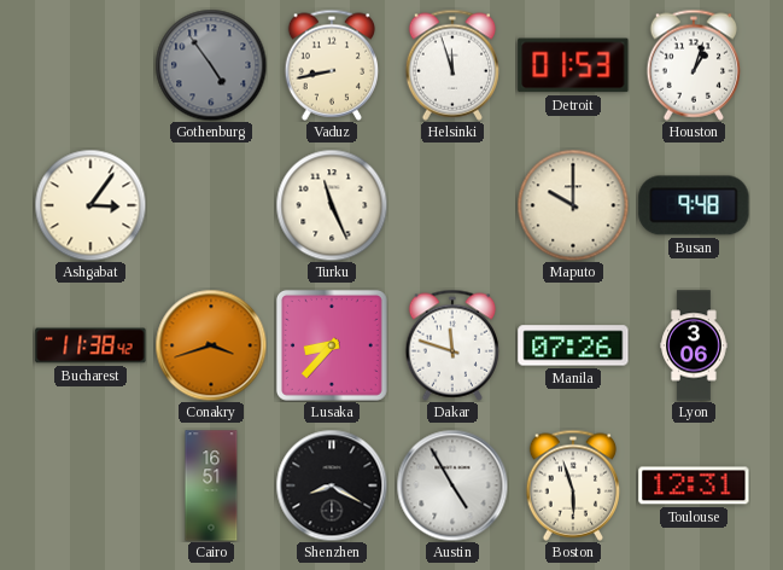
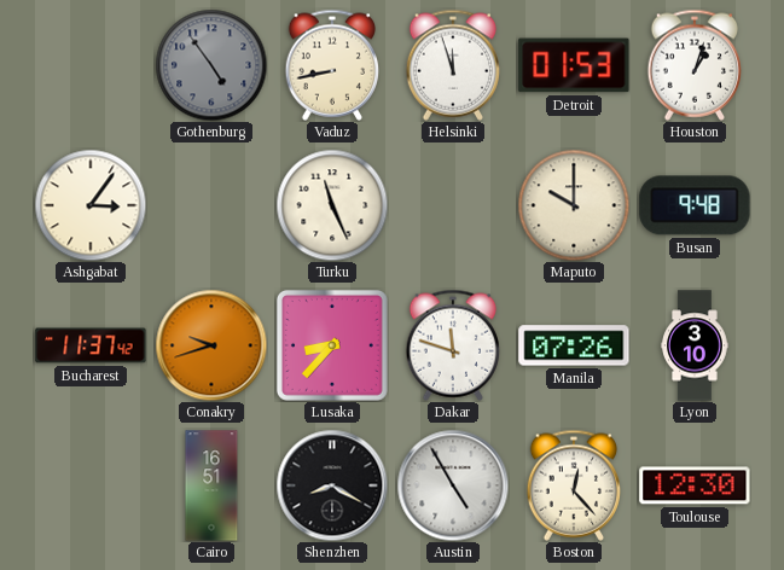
Bucharest: 11:38 -> 11:37
Conakry: 3:42 -> 9:42
Lyon: 3:06 -> 3:10
Boston: 5:57 -> 12:23
Toulouse: 12:31 -> 12:30
